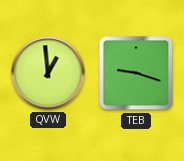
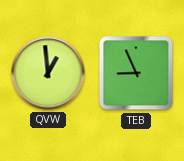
TEB: 9:18 -> 8:56
